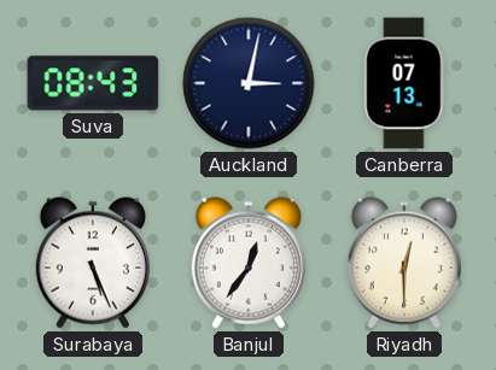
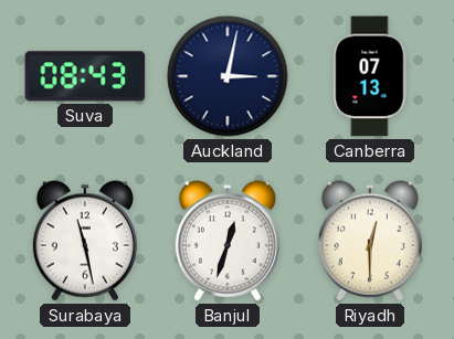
Surabaya: 5:26 -> 11:28
Banjul: 12:36 -> 12:33
